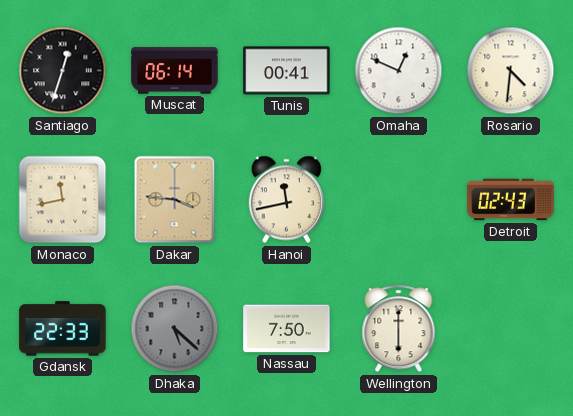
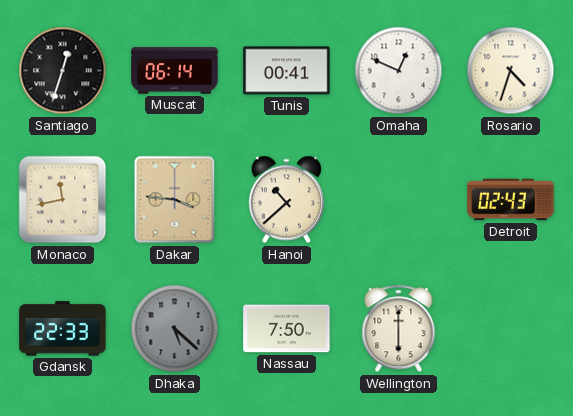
Rosario: 4:31 -> 4:33
Hanoi: 11:43 -> 10:38
